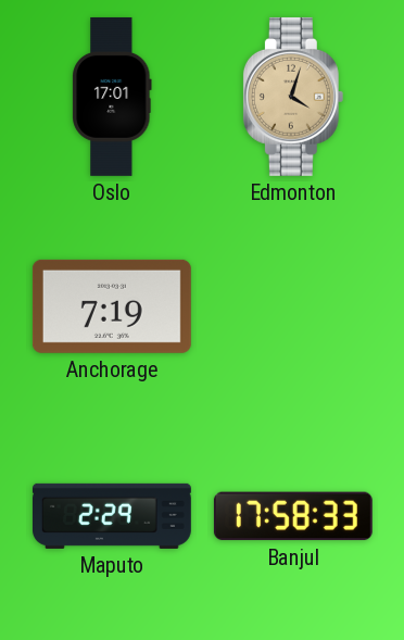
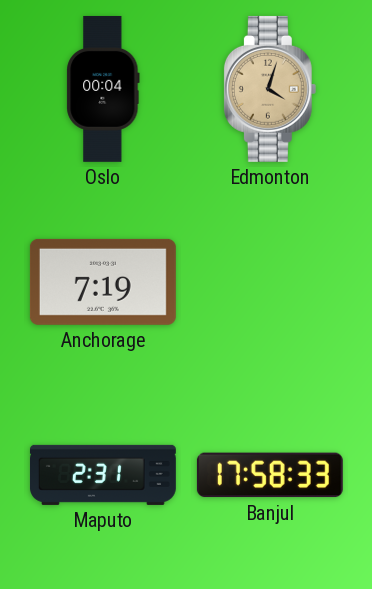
Oslo: 17:01 -> 00:04
Maputo: 2:29 -> 2:31
